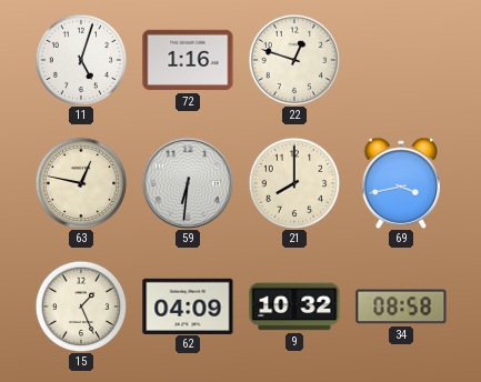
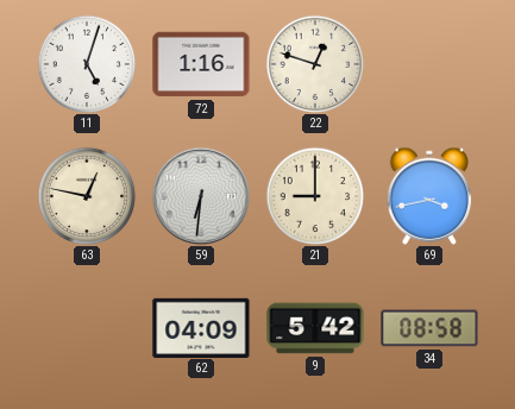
21: 8:00 -> 9:00
15: 1:26 -> none
9: 10:32 -> 5:42
